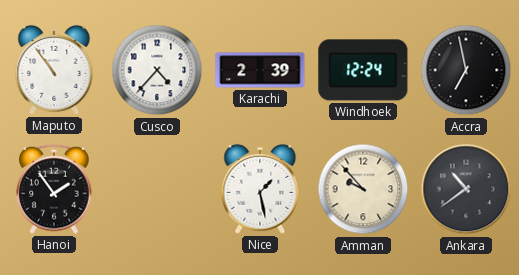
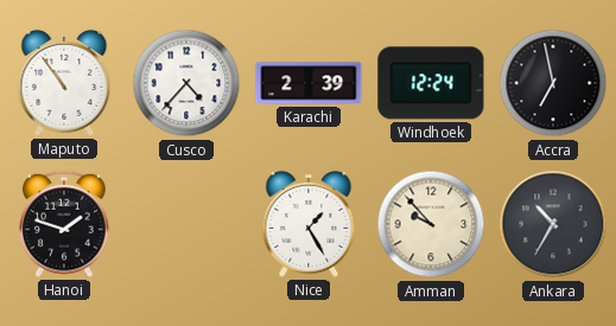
Hanoi: 1:54 -> 1:48
Nice: 1:28 -> 1:25
Ankara: 10:39 -> 10:35
